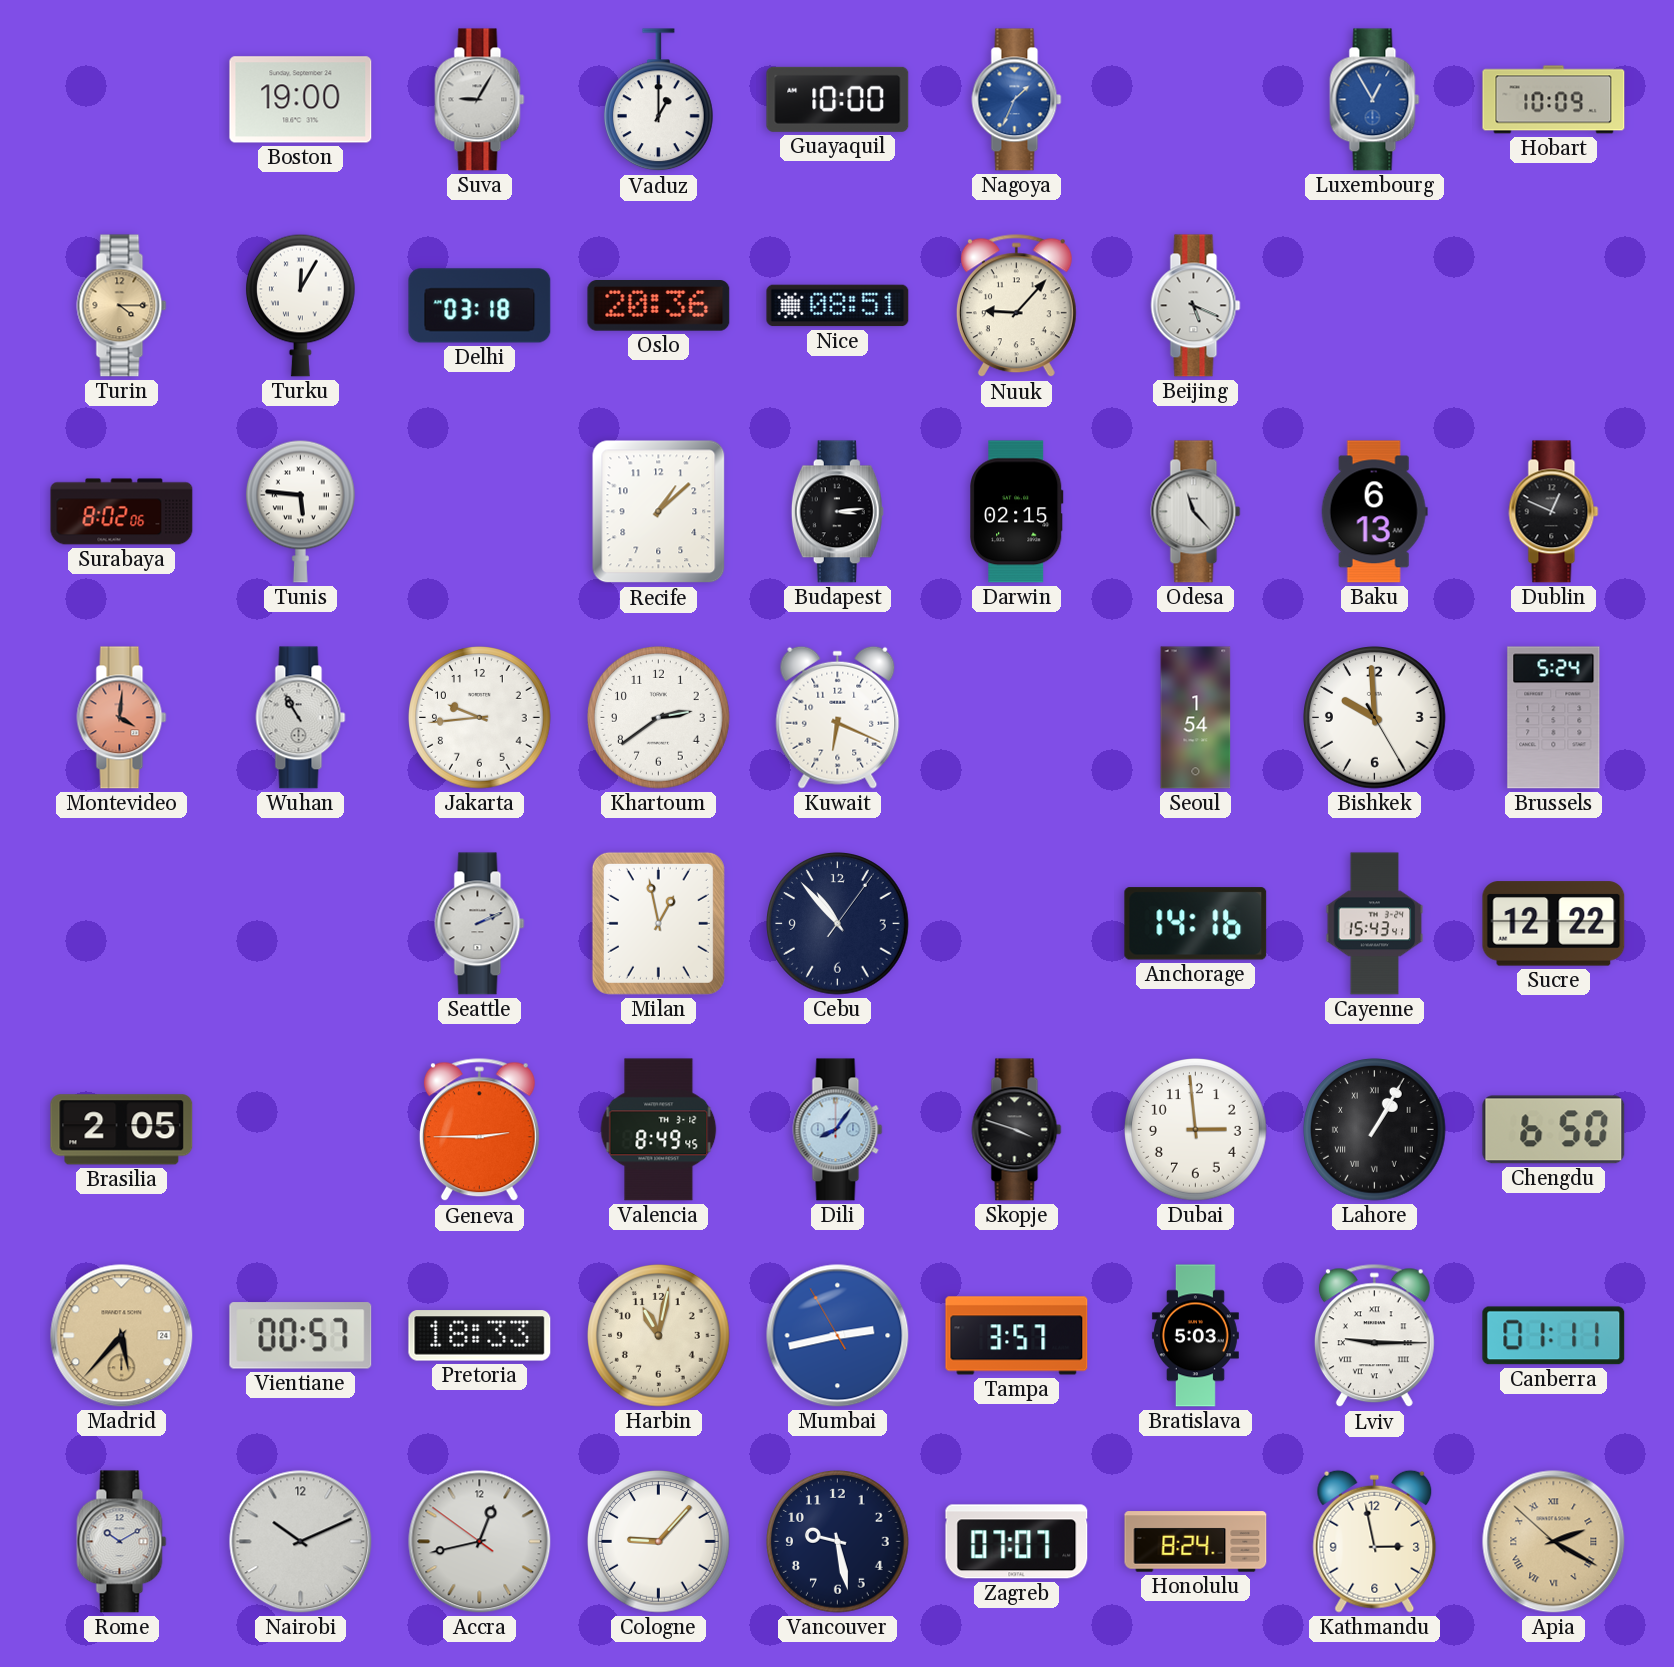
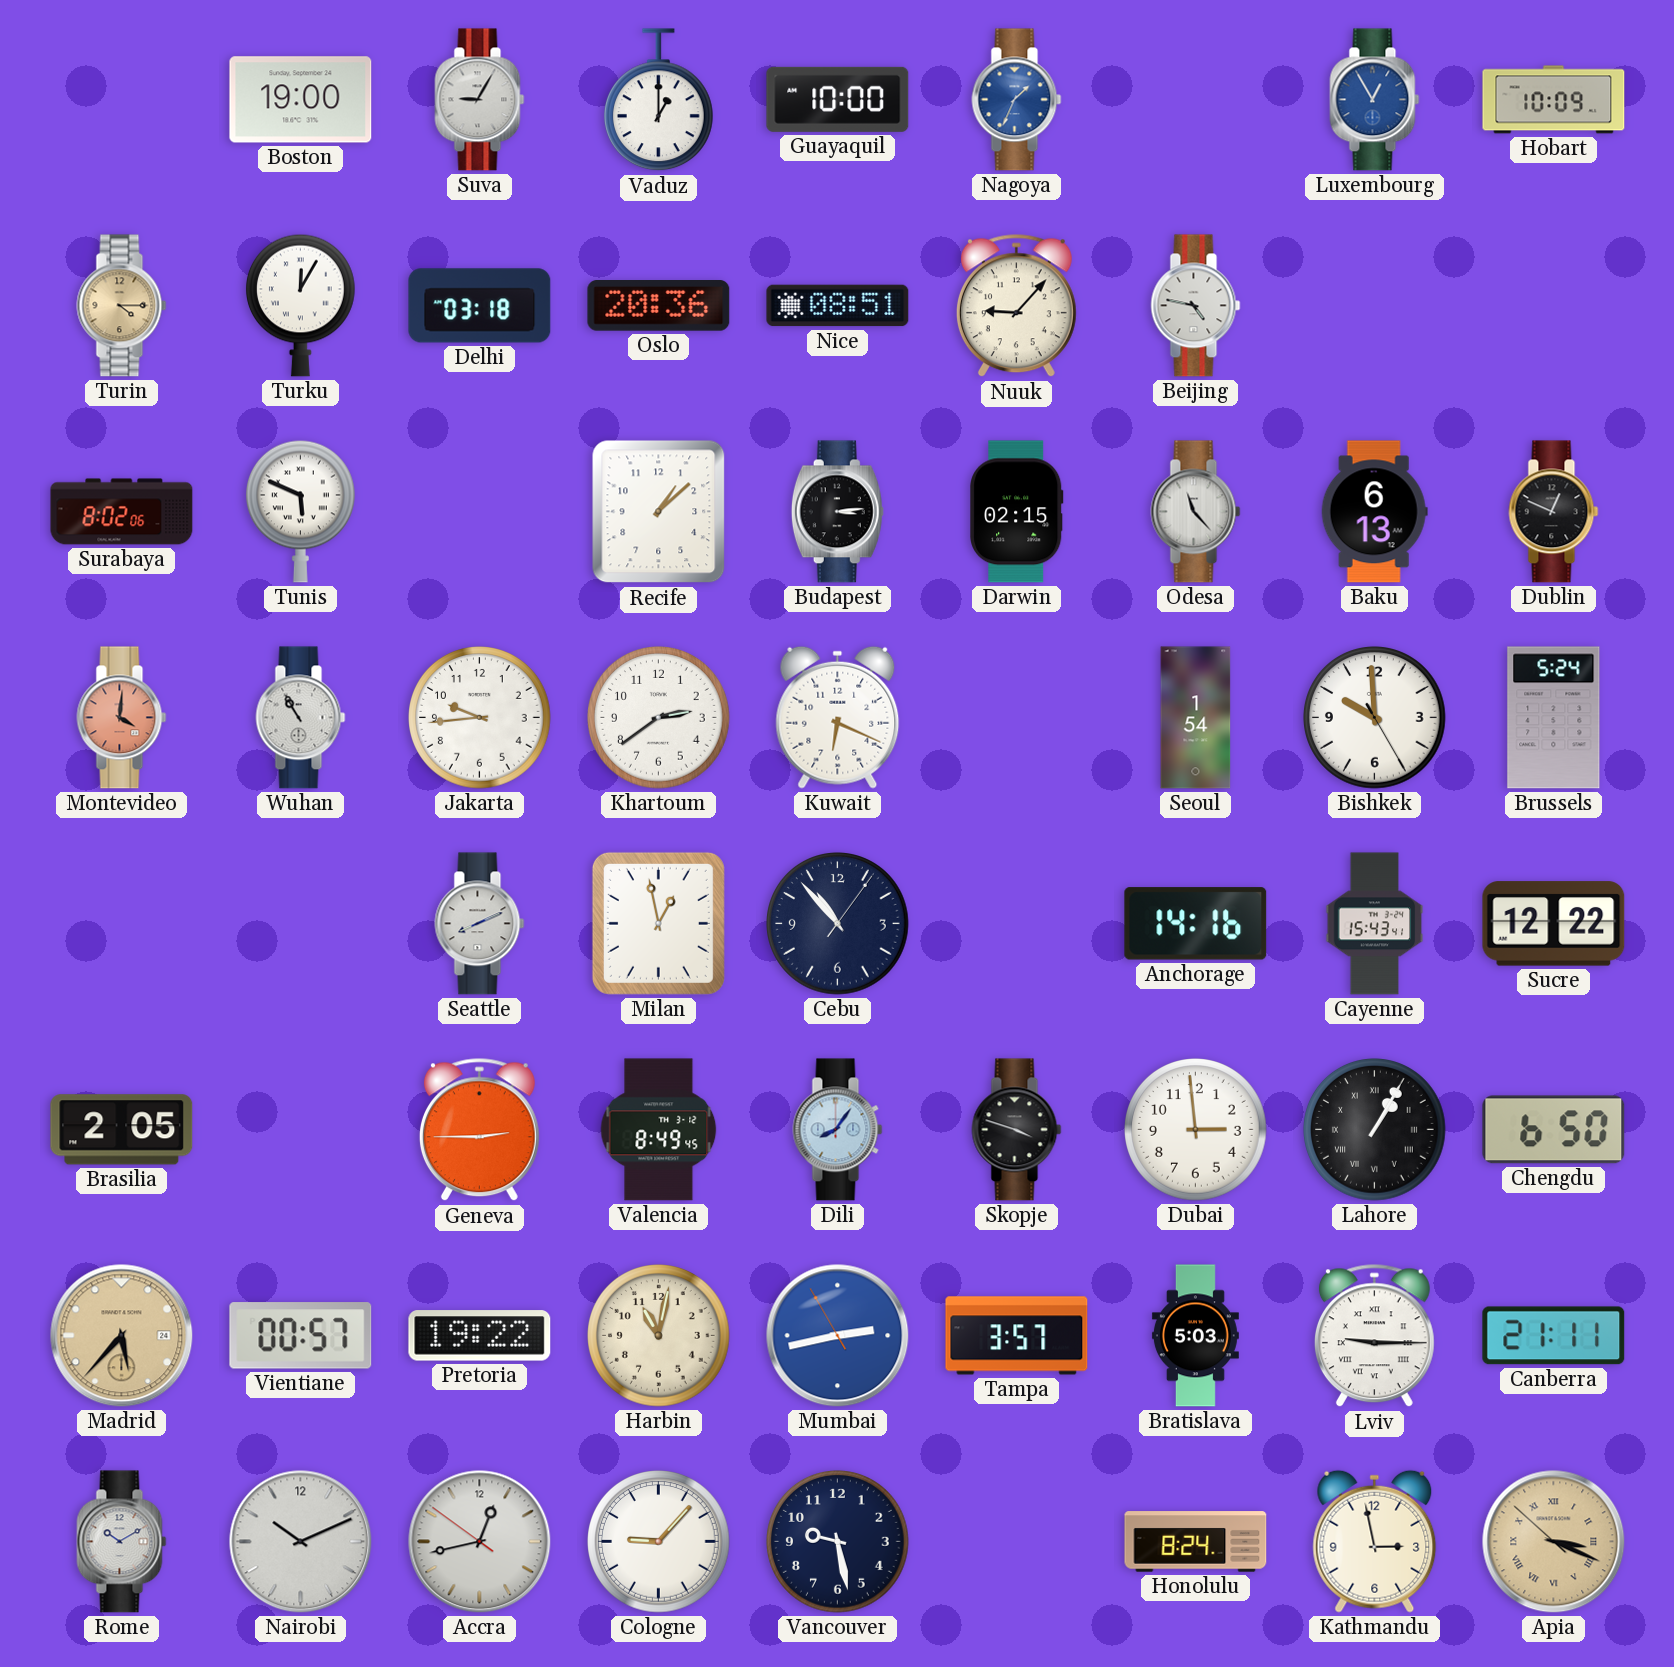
Beijing: 5:19 -> 4:47
Tunis: 5:46 -> 5:49
Seattle: 2:11 -> 8:11
Pretoria: 18:33 -> 19:22
Canberra: 01:11 -> 21:11
Zagreb: 07:07 -> none
Apia: 2:19 -> 3:18
